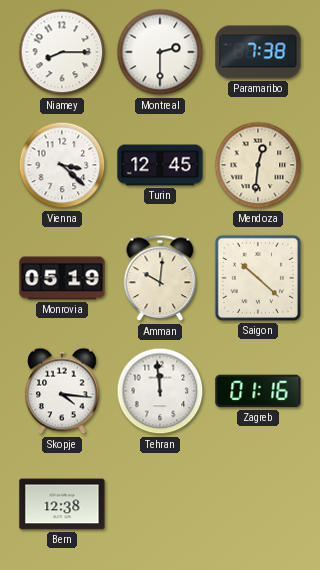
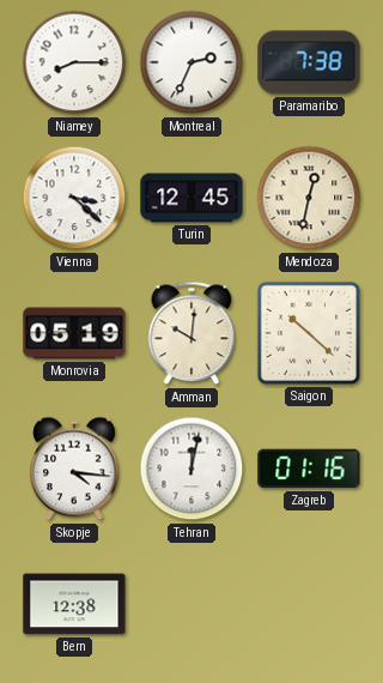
Montreal: 2:30 -> 2:34
Mendoza: 12:31 -> 12:32
Tehran: 11:59 -> 12:02
